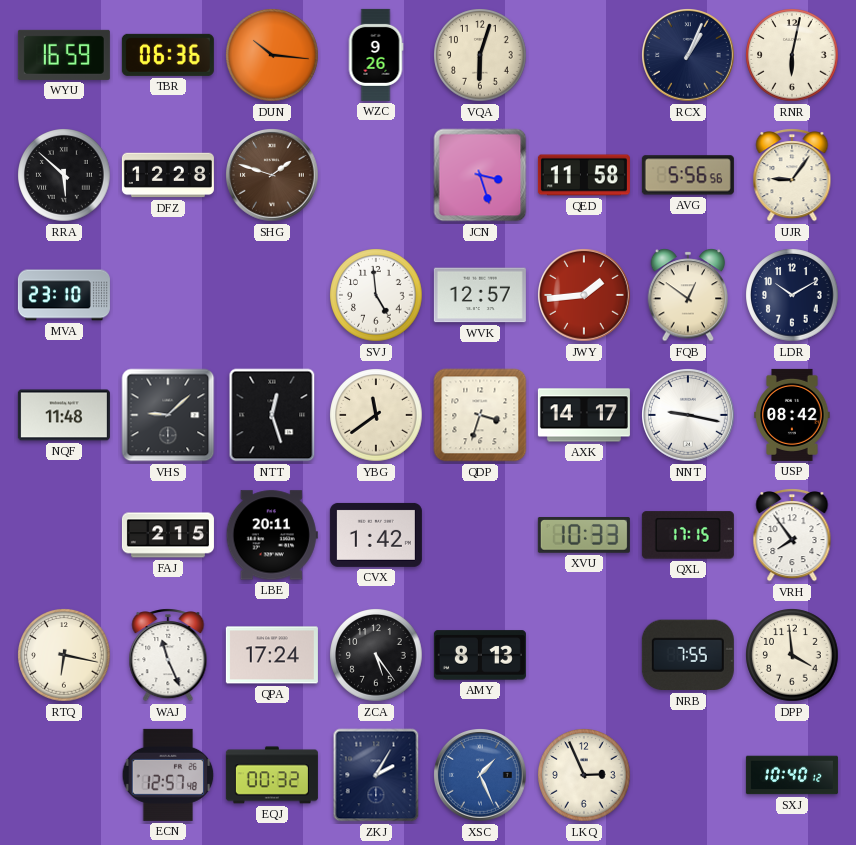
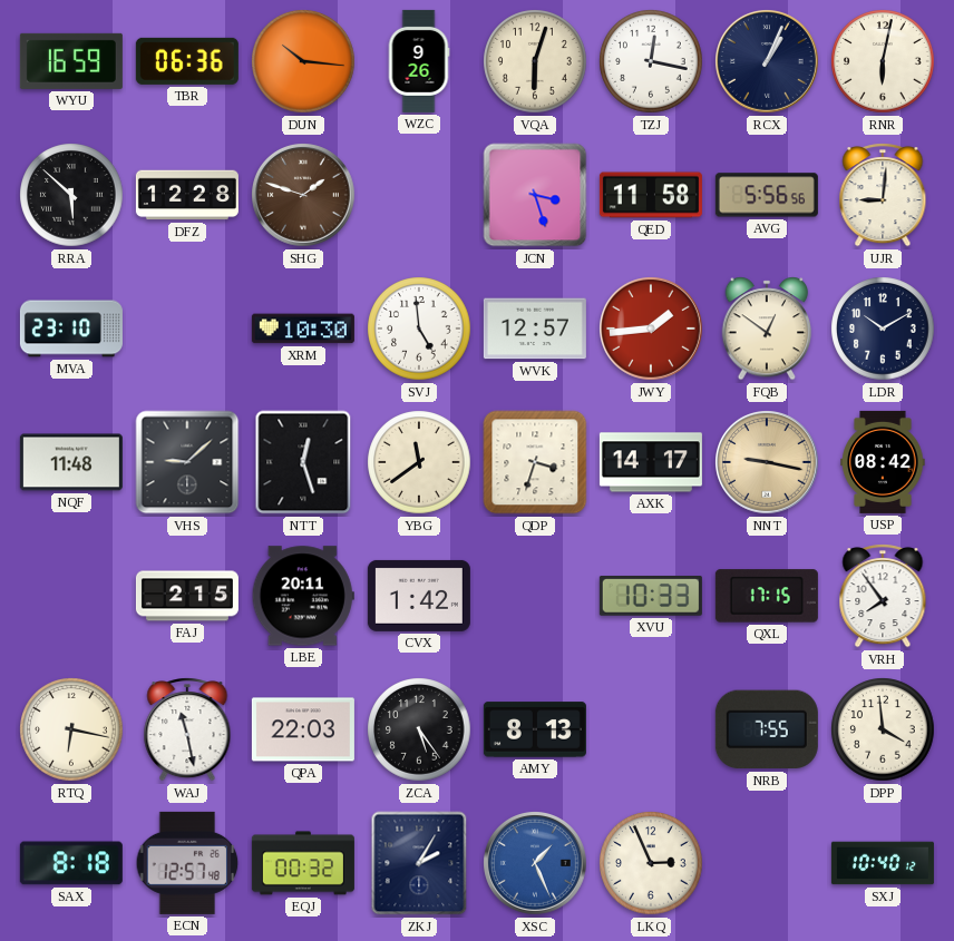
TZJ: none -> 12:17
UJR: 9:06 -> 9:01
XRM: none -> 10:30
NNT dial: white -> champagne
WAJ: 11:26 -> 11:28
QPA: 17:24 -> 22:03
SAX: none -> 8:18
